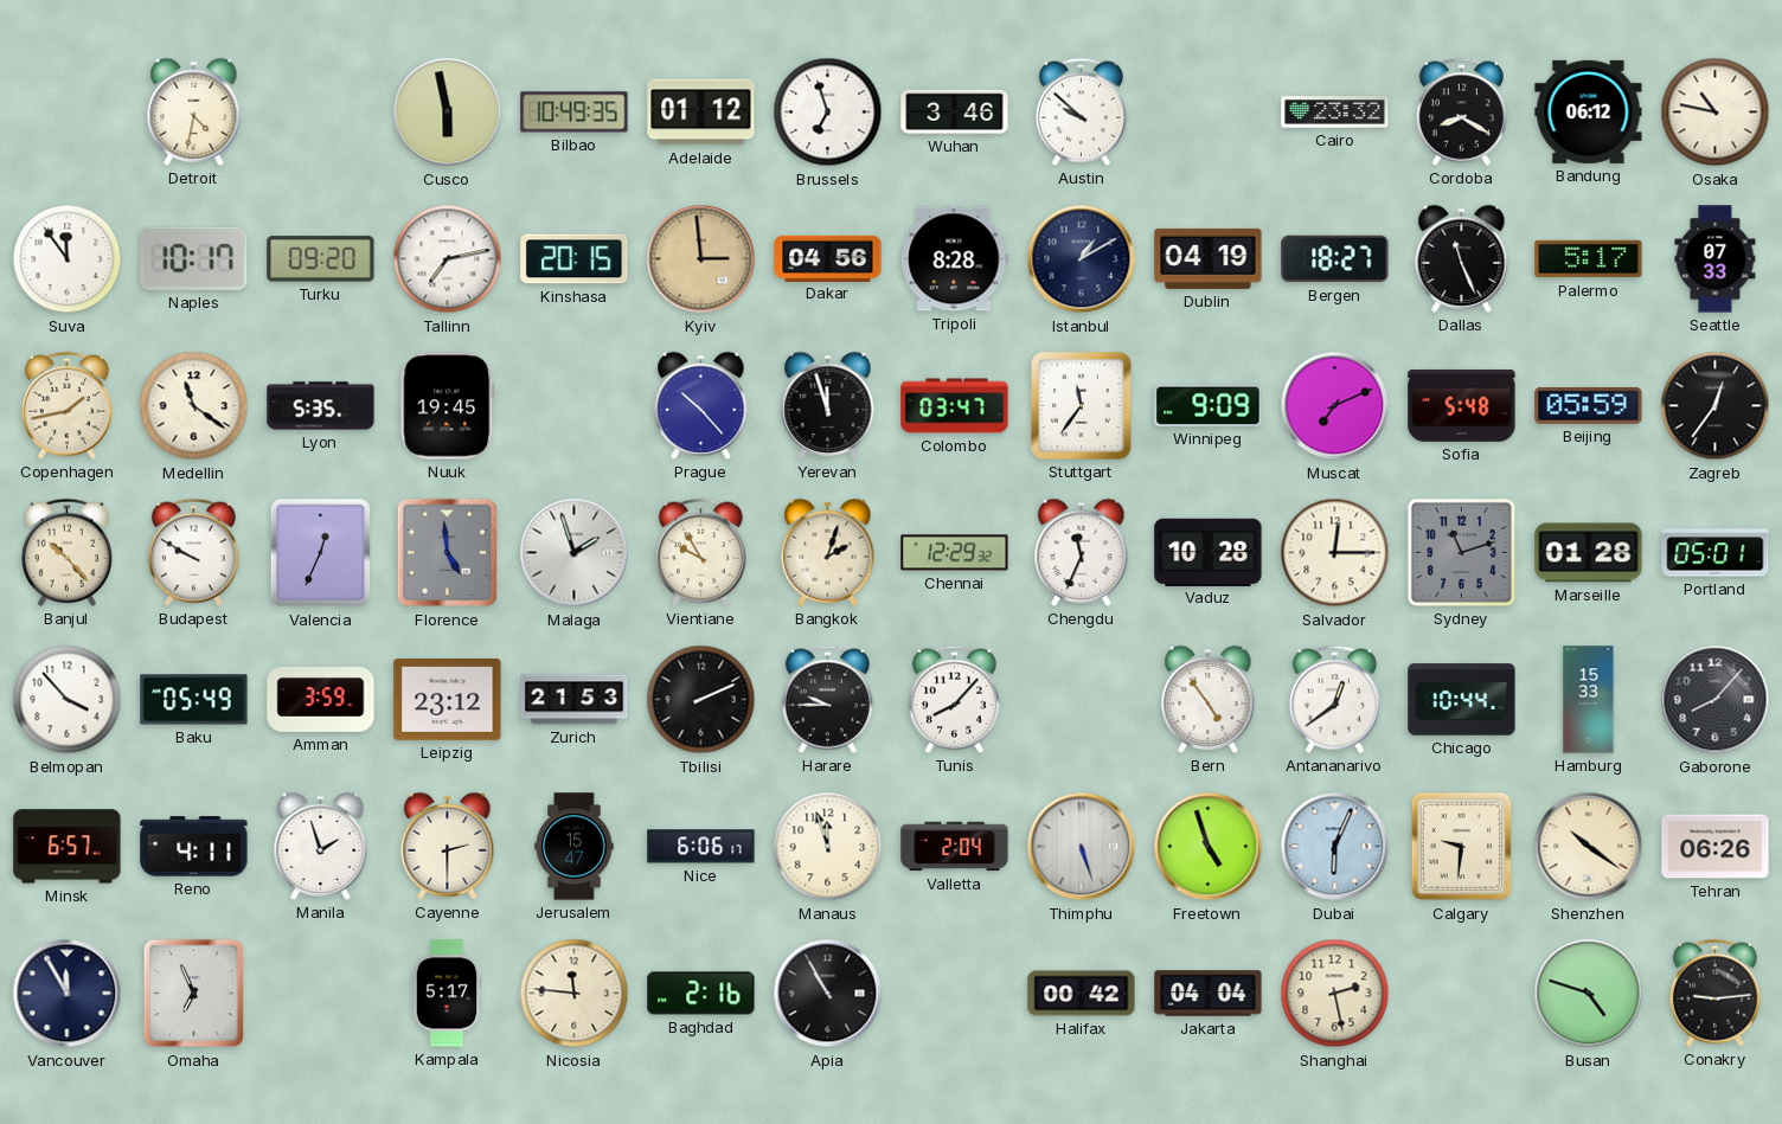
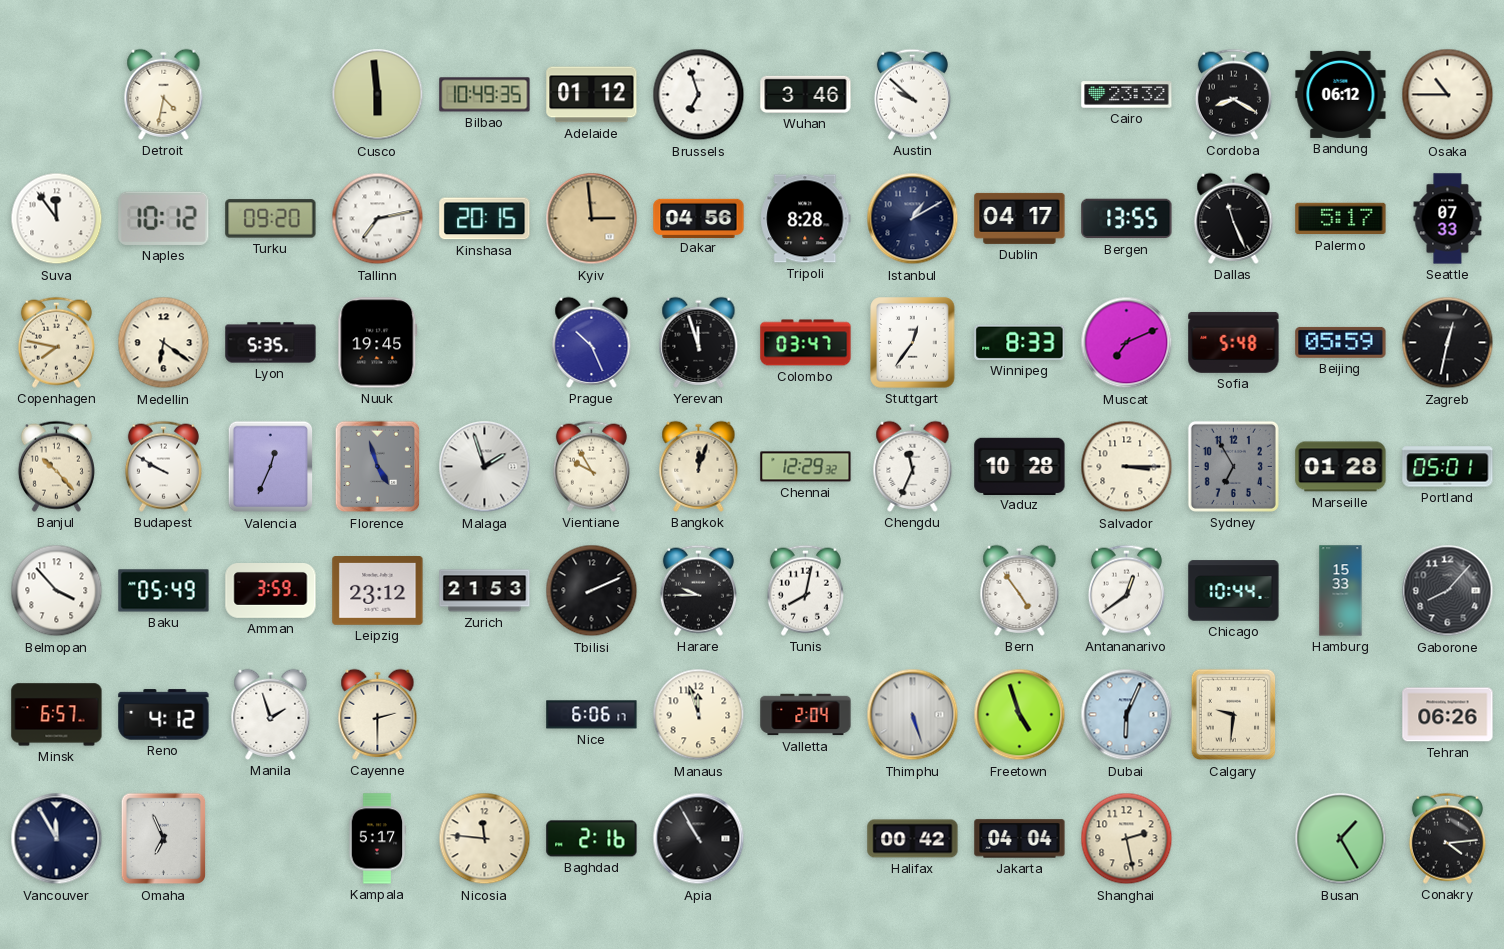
Cusco: 5:58 -> 5:59
Osaka: 10:47 -> 10:45
Naples: 10:17 -> 10:12
Dublin: 04:19 -> 04:17
Bergen: 18:27 -> 13:55
Copenhagen: 1:43 -> 7:47
Medellin: 11:21 -> 6:21
Prague: 10:23 -> 10:26
Stuttgart: 11:36 -> 12:36
Winnipeg: 9:09 -> 8:33
Zagreb: 12:36 -> 12:32
Florence: 4:59 -> 4:57
Bangkok: 2:03 -> 12:03
Salvador: 12:15 -> 3:15
Sydney: 11:12 -> 6:55
Tunis: 8:07 -> 8:02
Reno: 4:11 -> 4:12
Jerusalem: 15:47 -> none
Shenzhen: 10:21 -> none
Busan: 4:48 -> 1:25
Conakry: 9:14 -> 4:14
